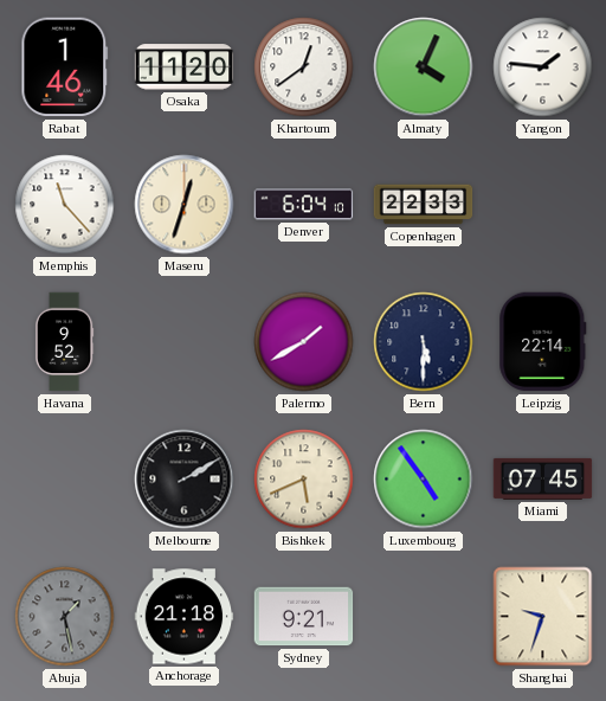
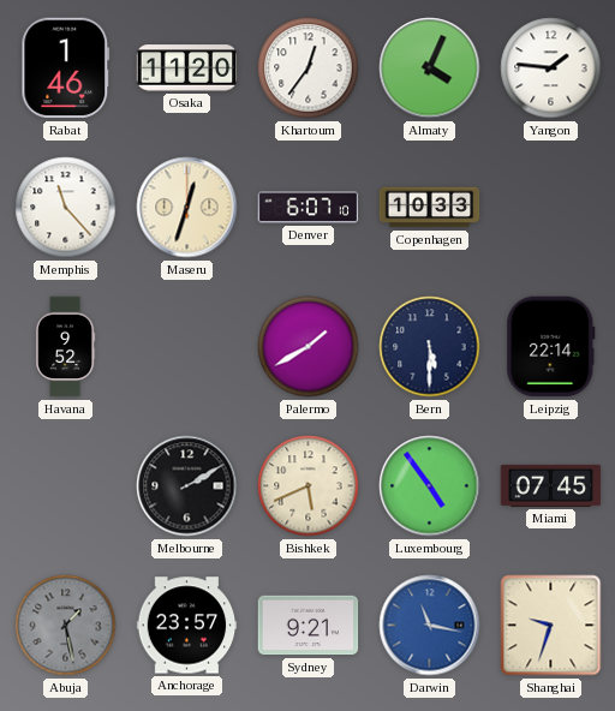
Khartoum: 12:39 -> 12:36
Denver: 6:04 -> 6:07
Copenhagen: 22:33 -> 10:33
Anchorage: 21:18 -> 23:57
Darwin: none -> 11:17
